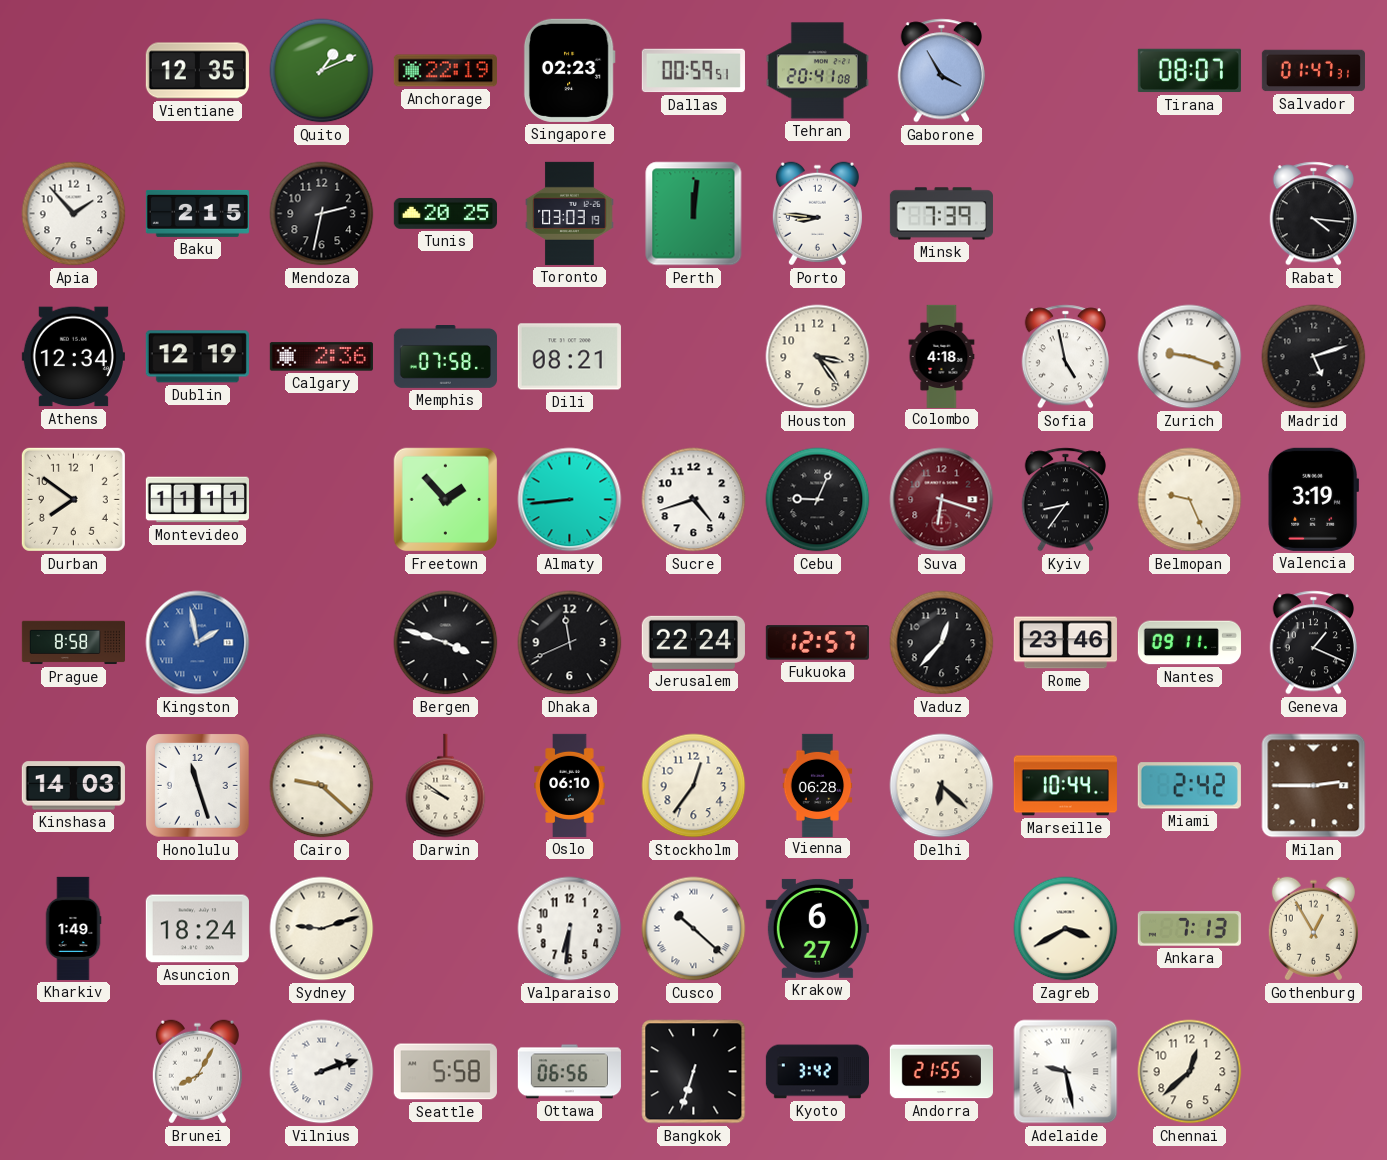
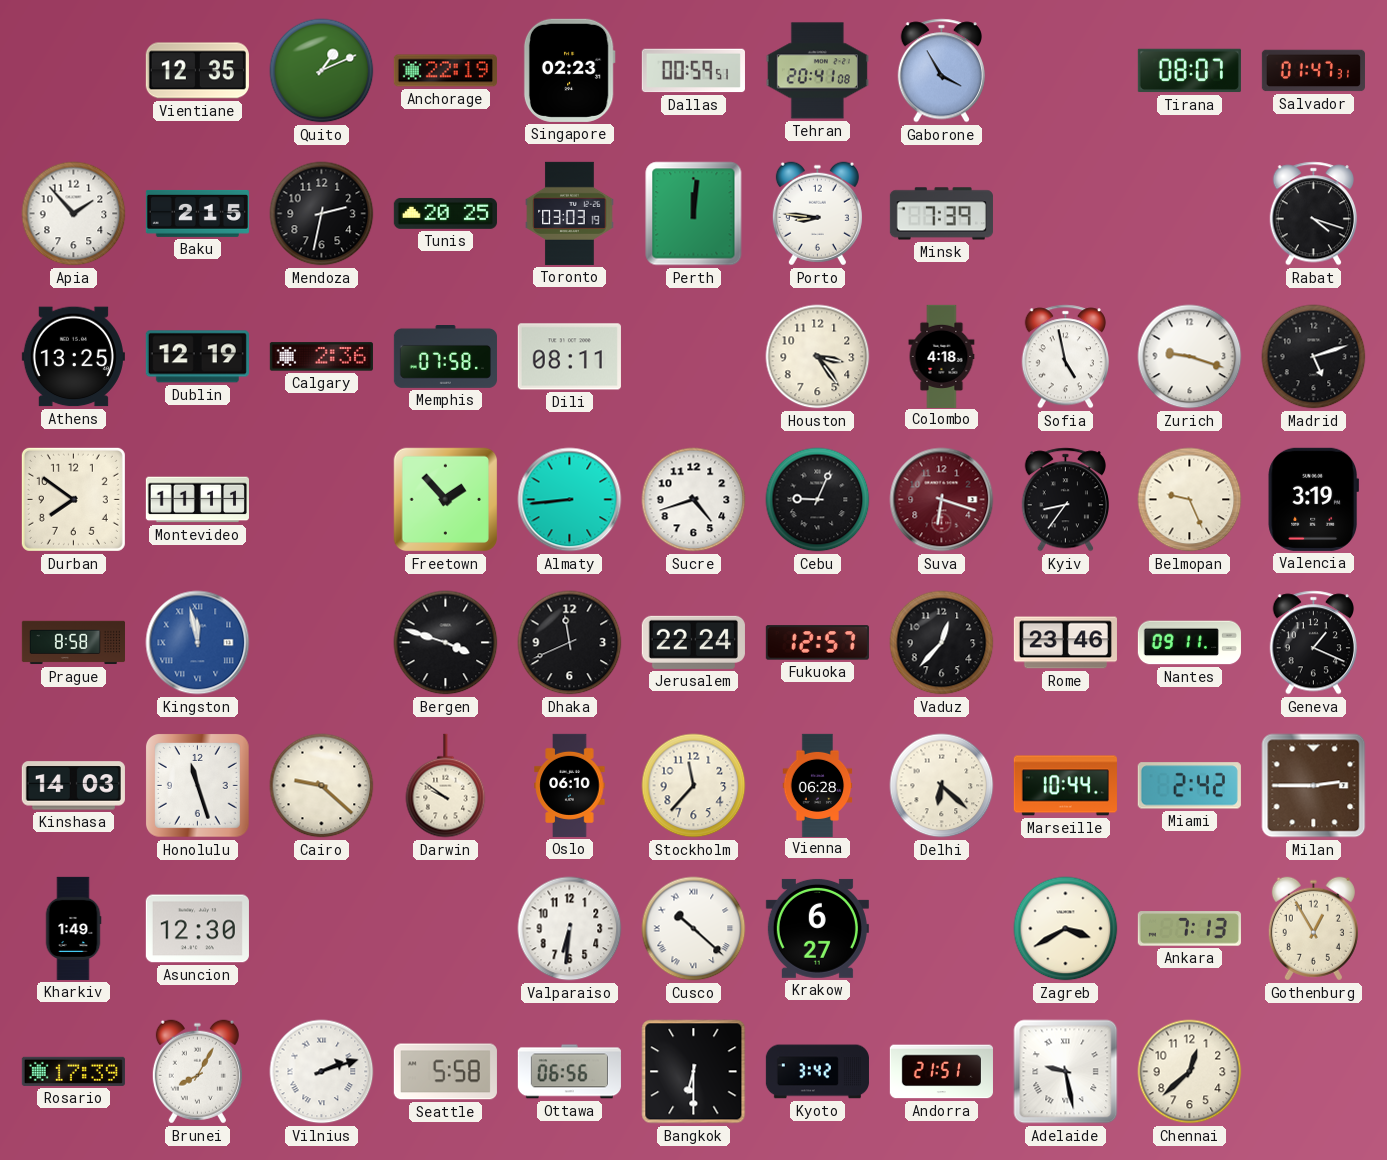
Rabat: 4:16 -> 4:18
Athens: 12:34 -> 13:25
Dili: 08:21 -> 08:11
Kingston: 1:58 -> 11:58
Stockholm: 12:36 -> 11:37
Asuncion: 18:24 -> 12:30
Sydney: 9:12 -> none
Rosario: none -> 17:39
Bangkok: 6:33 -> 6:30
Andorra: 21:55 -> 21:51
